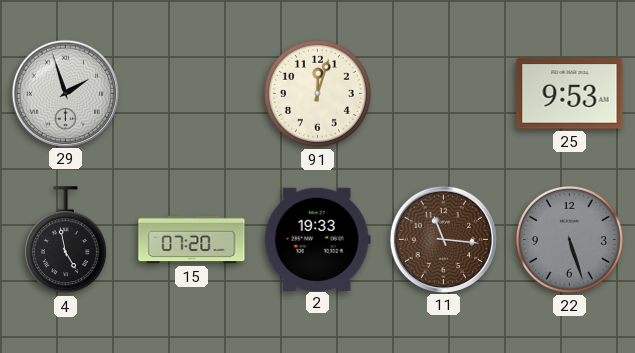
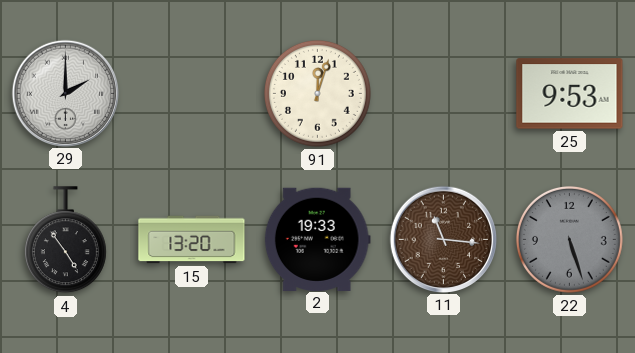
29: 1:57 -> 2:00
4: 4:58 -> 4:54
15: 07:20 -> 13:20
